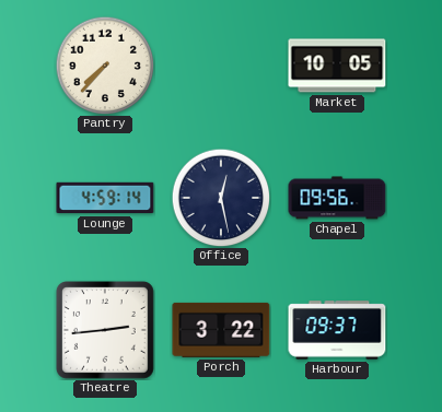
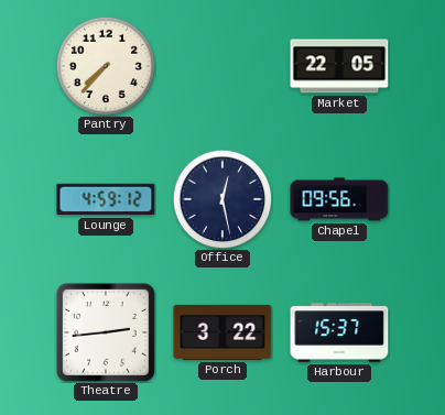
Market: 10:05 -> 22:05
Lounge: 4:59:14 -> 4:59:12
Harbour: 09:37 -> 15:37
